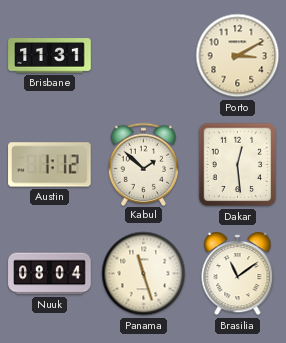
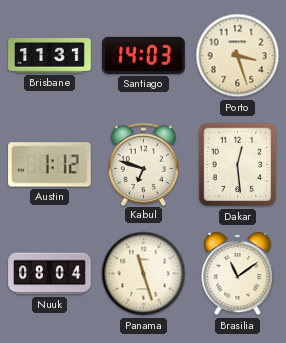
Santiago: none -> 14:03
Porto: 3:10 -> 3:27
Kabul: 1:52 -> 6:48
